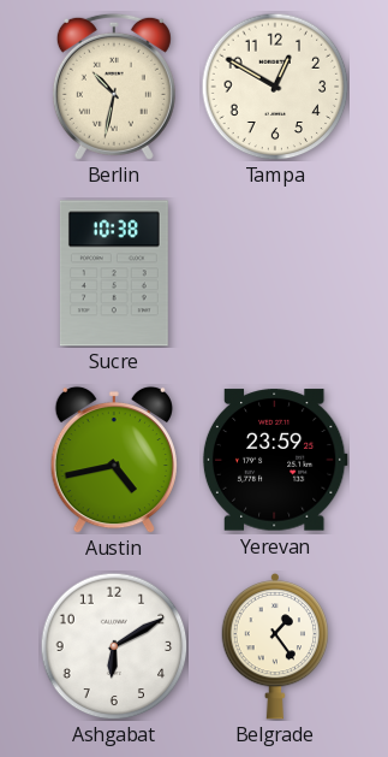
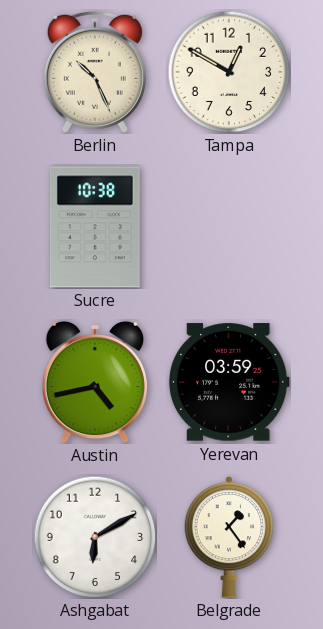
Berlin: 10:32 -> 10:26
Yerevan: 23:59 -> 03:59
